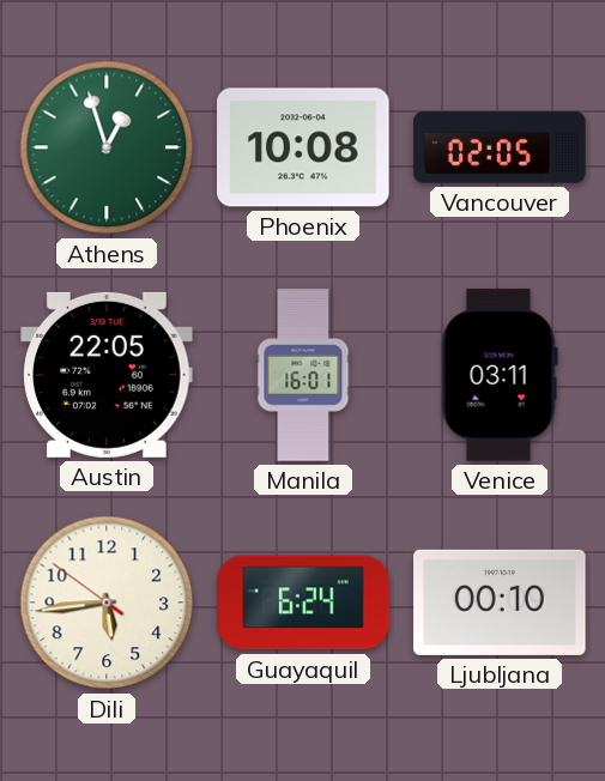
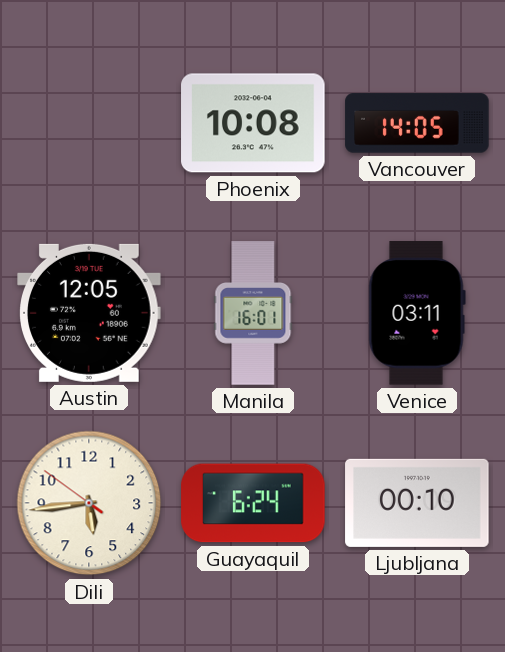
Athens: 12:57 -> none
Vancouver: 02:05 -> 14:05
Austin: 22:05 -> 12:05
